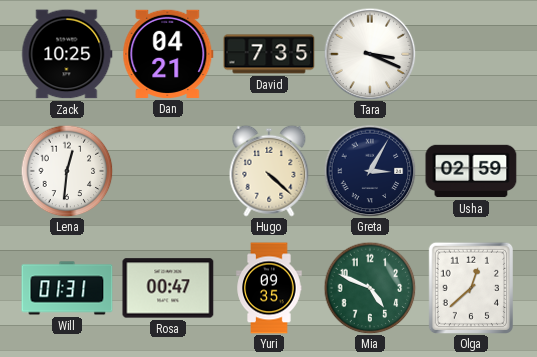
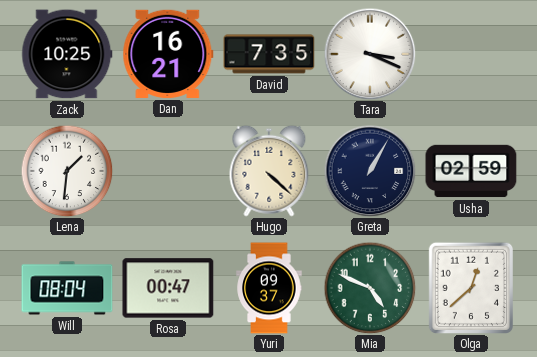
Dan: 04:21 -> 16:21
Lena: 12:31 -> 1:31
Greta: 3:05 -> 1:05
Will: 01:31 -> 08:04
Yuri: 09:35 -> 09:37
